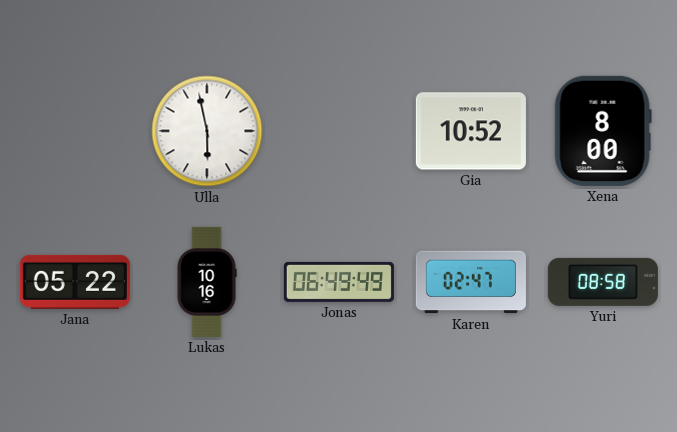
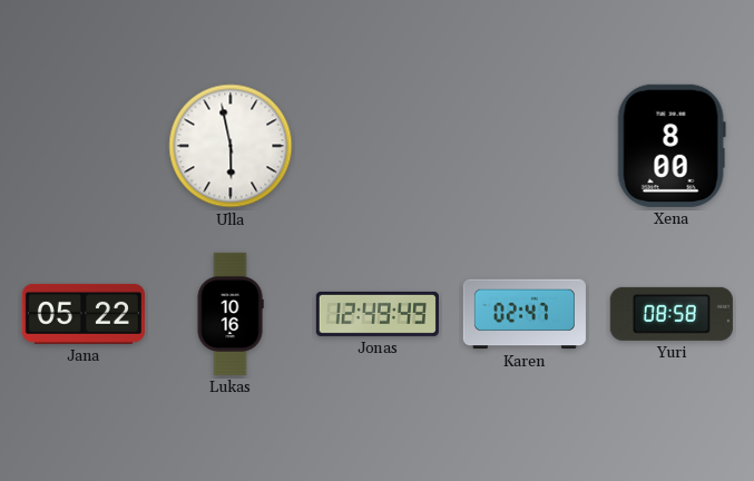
Gia: 10:52 -> none
Jonas: 06:49 -> 12:49
